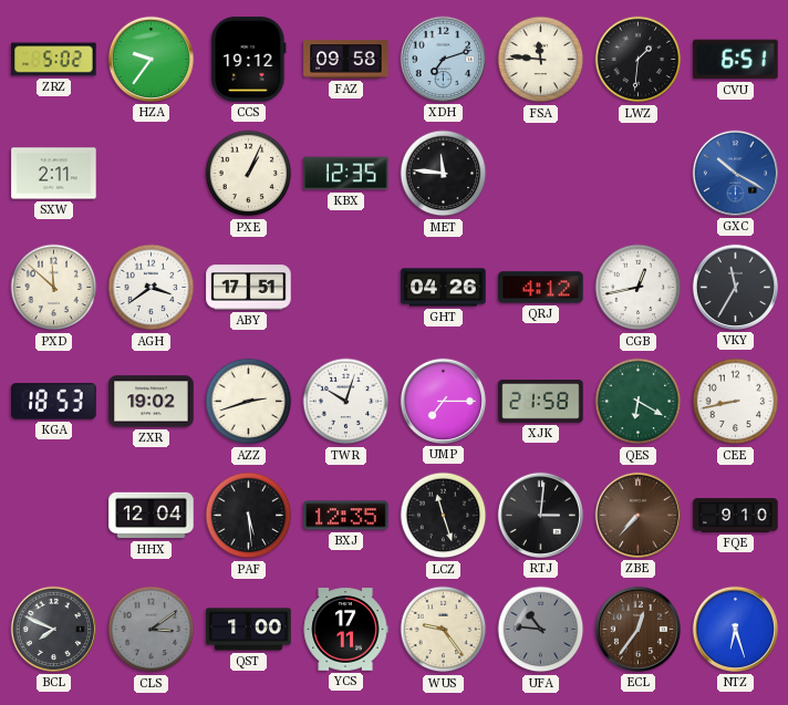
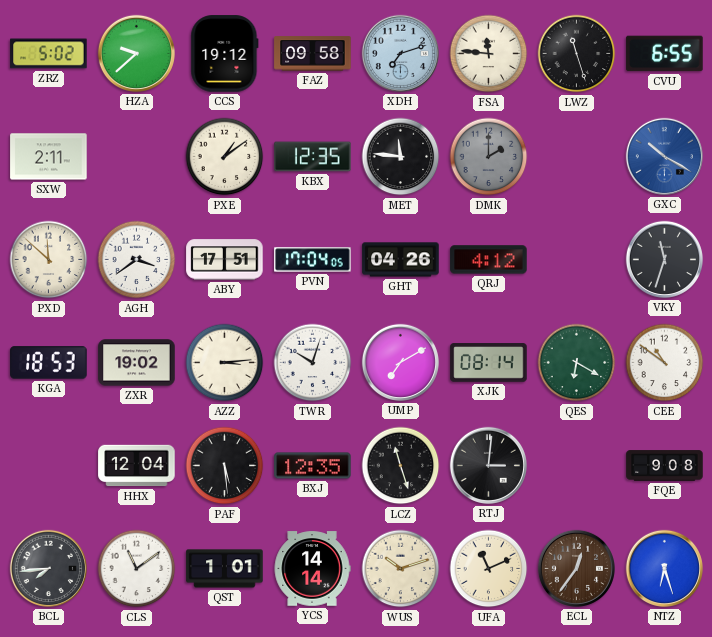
HZA: 9:36 -> 9:38
LWZ: 1:31 -> 11:27
CVU: 6:51 -> 6:55
PXE: 1:04 -> 1:09
DMK: none -> 2:00
PVN: none -> 17:04
CGB: 12:43 -> none
VKY: 11:35 -> 11:33
AZZ: 2:42 -> 3:14
UMP: 7:15 -> 7:10
XJK: 21:58 -> 08:14
CEE: 8:43 -> 10:51
ZBE: 7:37 -> none
FQE: 9:10 -> 9:08
BCL: 7:49 -> 7:44
CLS: 3:09 -> 11:09
CLS dial: grey -> white
QST: 1:00 -> 1:01
YCS: 17:11 -> 14:14
WUS: 9:24 -> 10:12
UFA: 10:46 -> 11:11
UFA dial: grey -> cream
